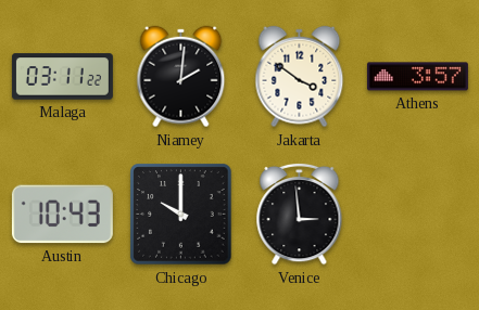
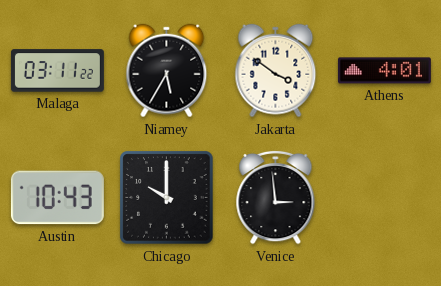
Niamey: 2:01 -> 5:35
Athens: 3:57 -> 4:01
